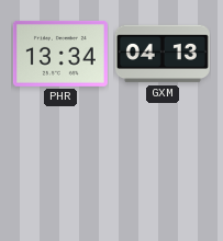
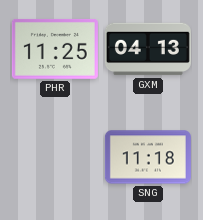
PHR: 13:34 -> 11:25
SNG: none -> 11:18
